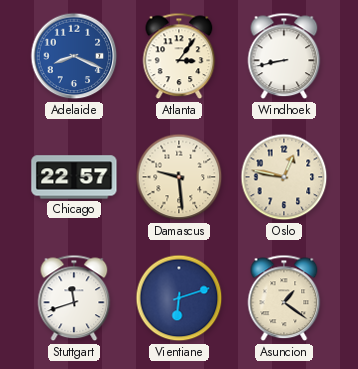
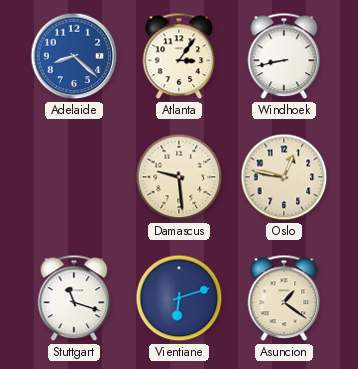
Adelaide: 8:19 -> 8:22
Chicago: 22:57 -> none
Stuttgart: 11:42 -> 11:18
